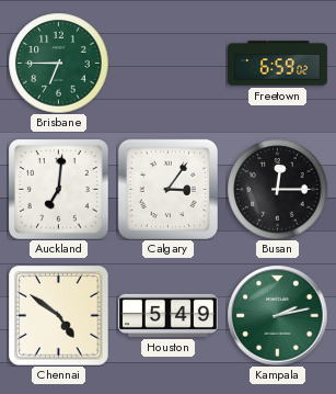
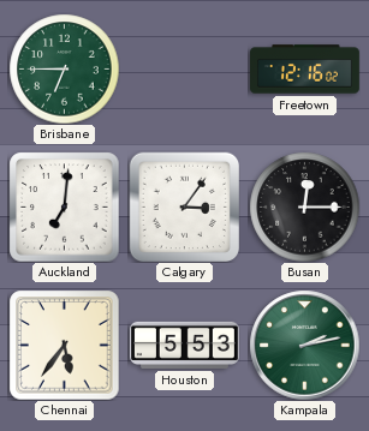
Freetown: 6:59 -> 12:16
Chennai: 4:51 -> 5:36
Houston: 5:49 -> 5:53
